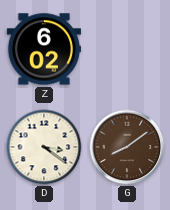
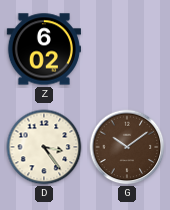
D: 3:21 -> 3:24
G: 8:09 -> 10:09
